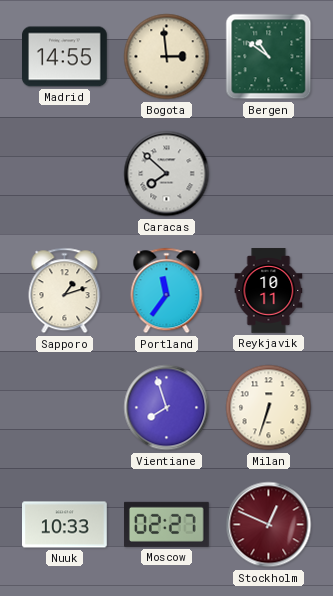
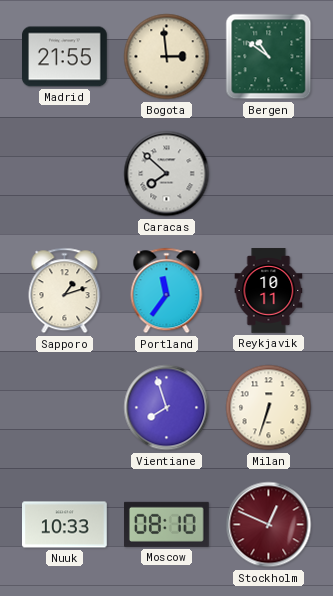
Madrid: 14:55 -> 21:55
Moscow: 02:27 -> 08:10
